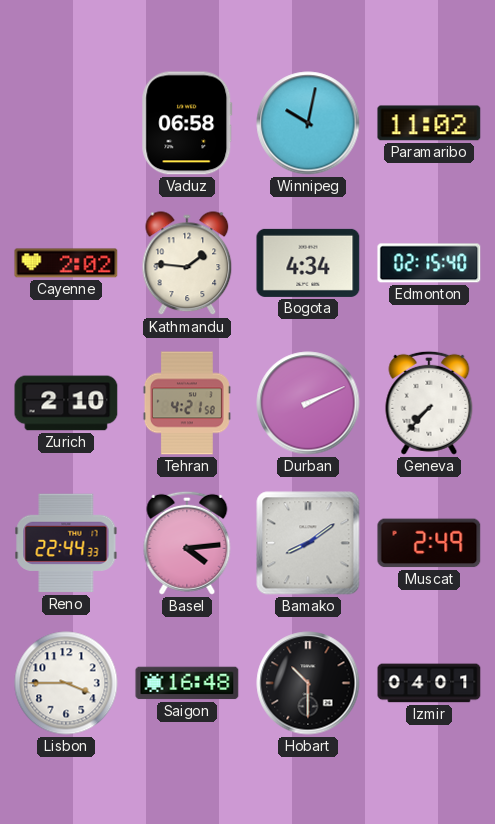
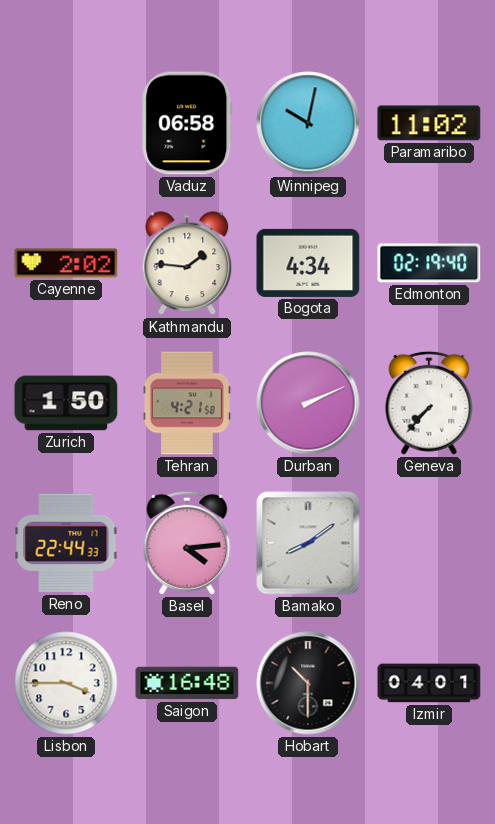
Edmonton: 02:15 -> 02:19
Zurich: 2:10 -> 1:50
Muscat: 2:49 -> none
